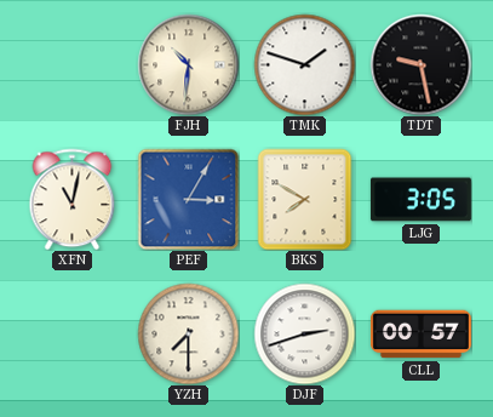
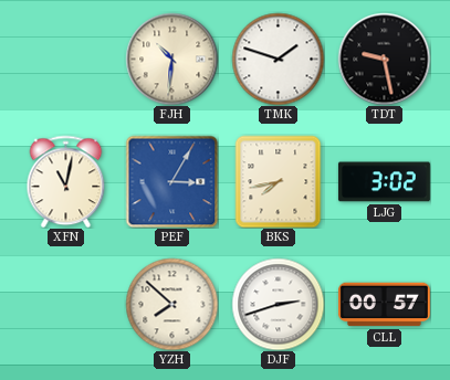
BKS: 7:50 -> 7:43
LJG: 3:05 -> 3:02
YZH: 7:30 -> 7:52
